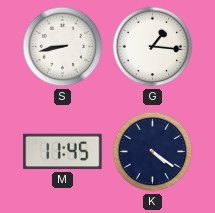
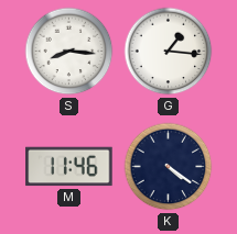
S: 8:43 -> 8:16
M: 11:45 -> 11:46
